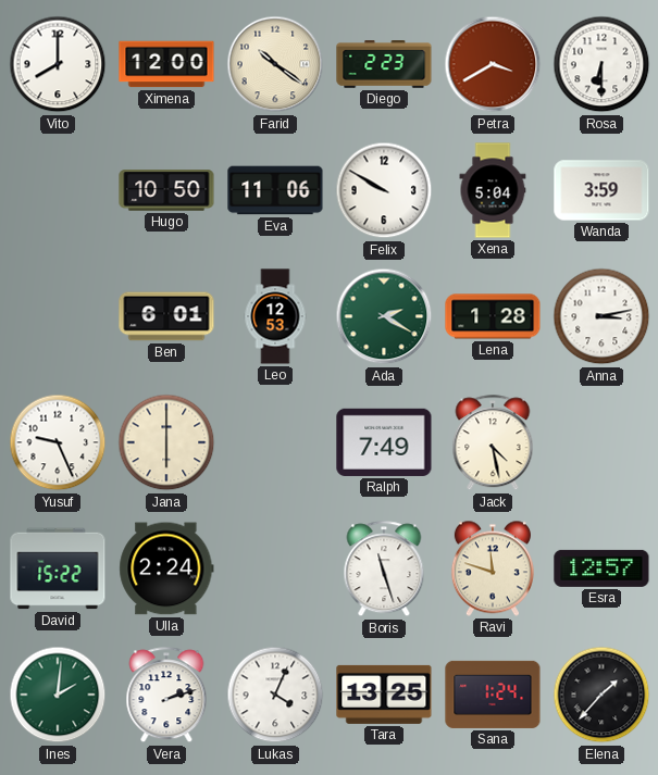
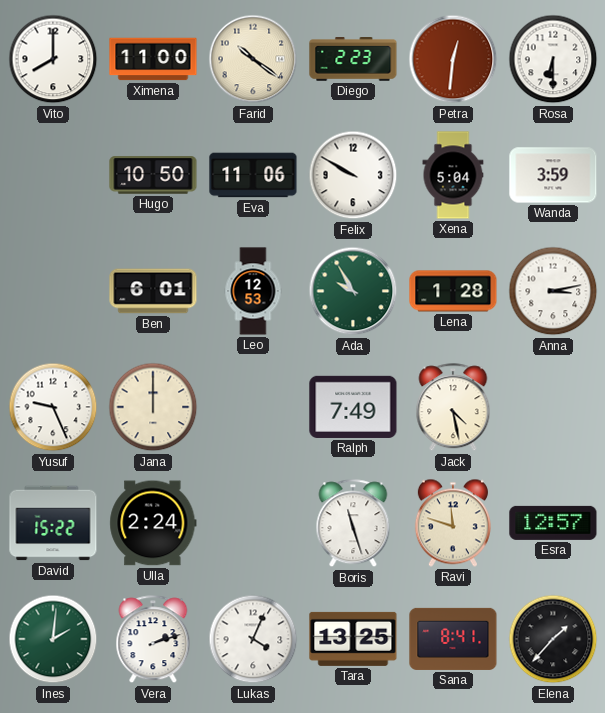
Ximena: 12:00 -> 11:00
Petra: 3:40 -> 12:31
Ada: 2:20 -> 9:55
Jana: 6:00 -> 12:00
Sana: 1:24 -> 8:41
